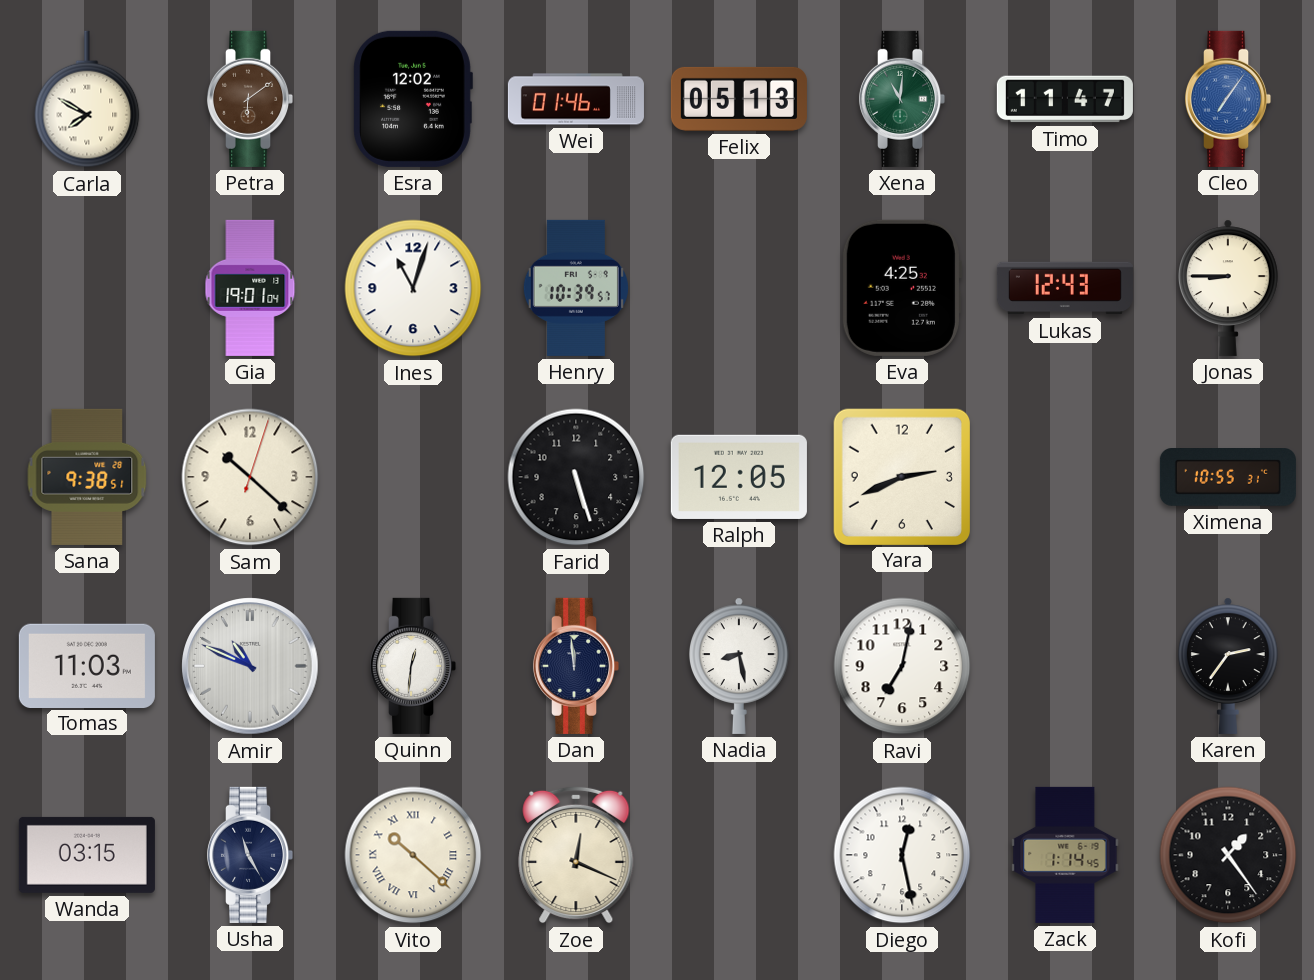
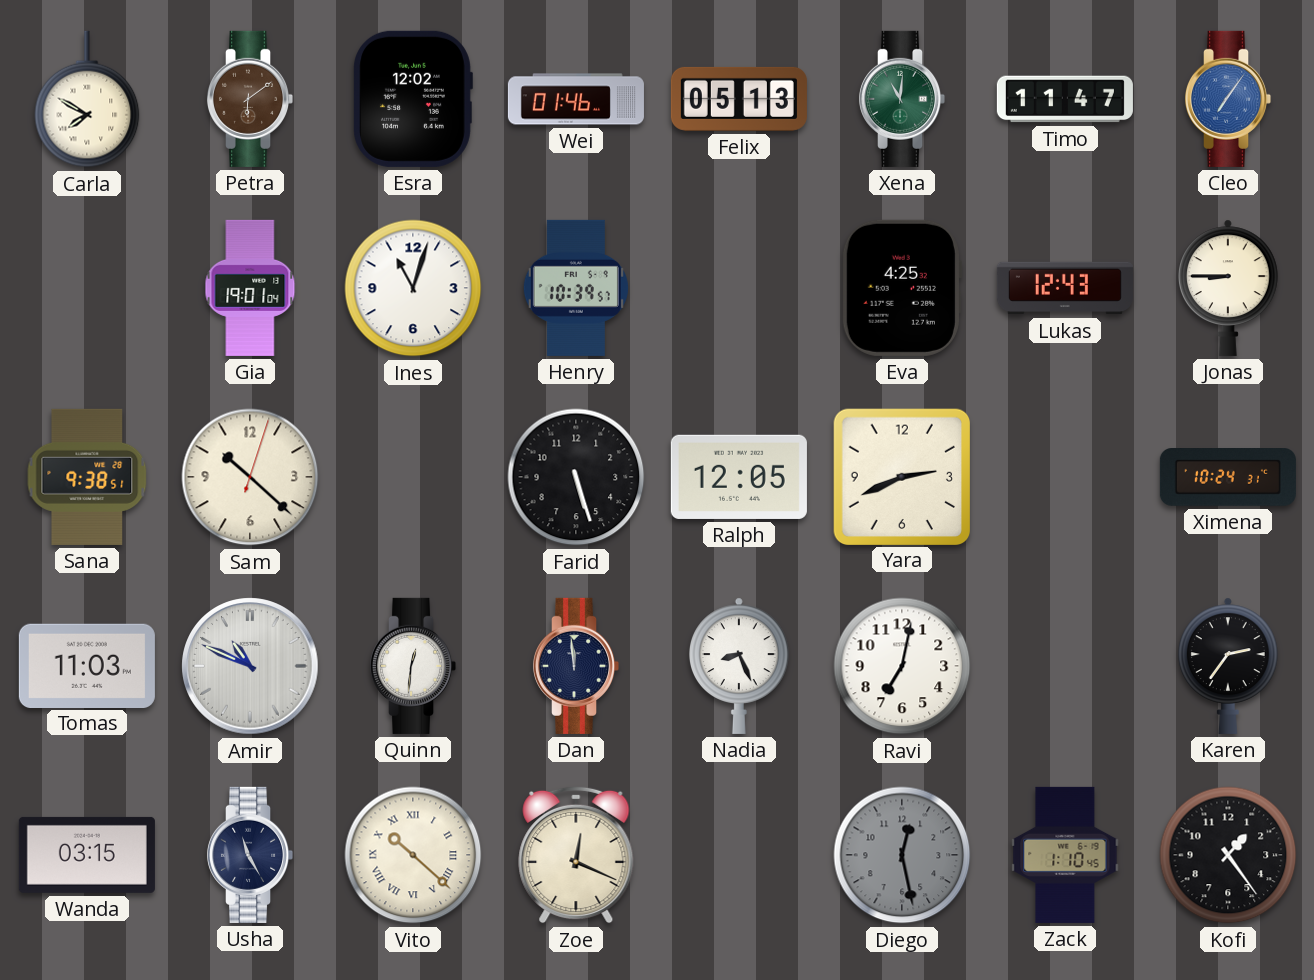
Ximena: 10:55 -> 10:24
Nadia: 8:28 -> 8:26
Diego dial: white -> grey
Zack: 1:14 -> 1:10
